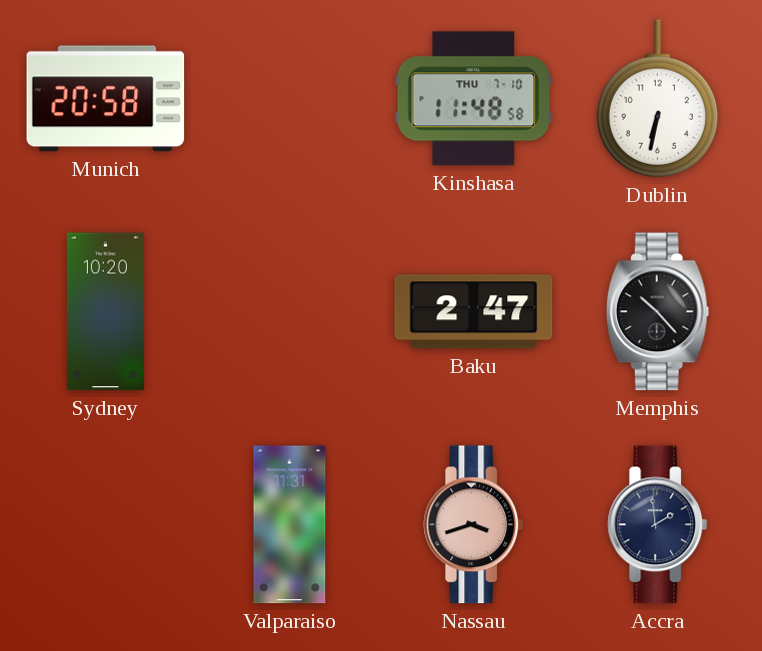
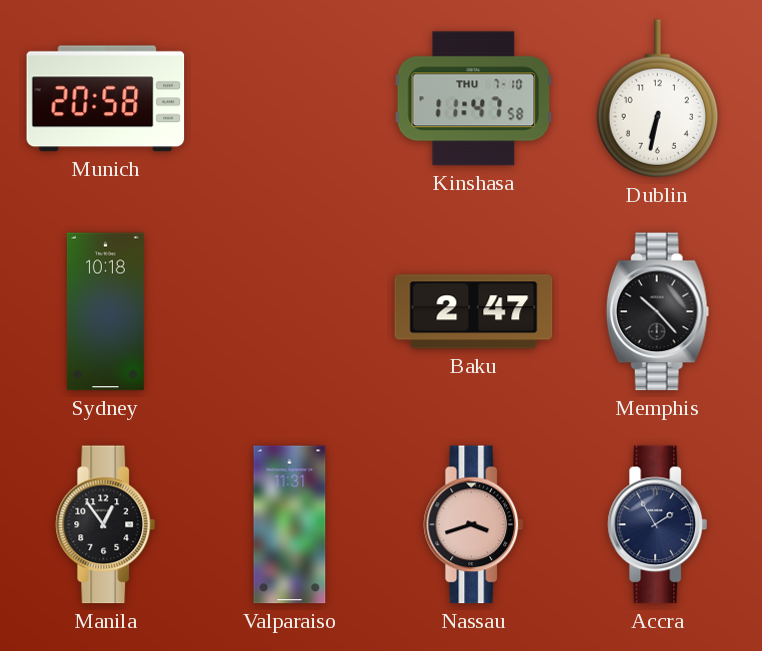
Kinshasa: 11:48 -> 11:47
Sydney: 10:20 -> 10:18
Manila: none -> 12:54
Accra: 1:59 -> 1:55
